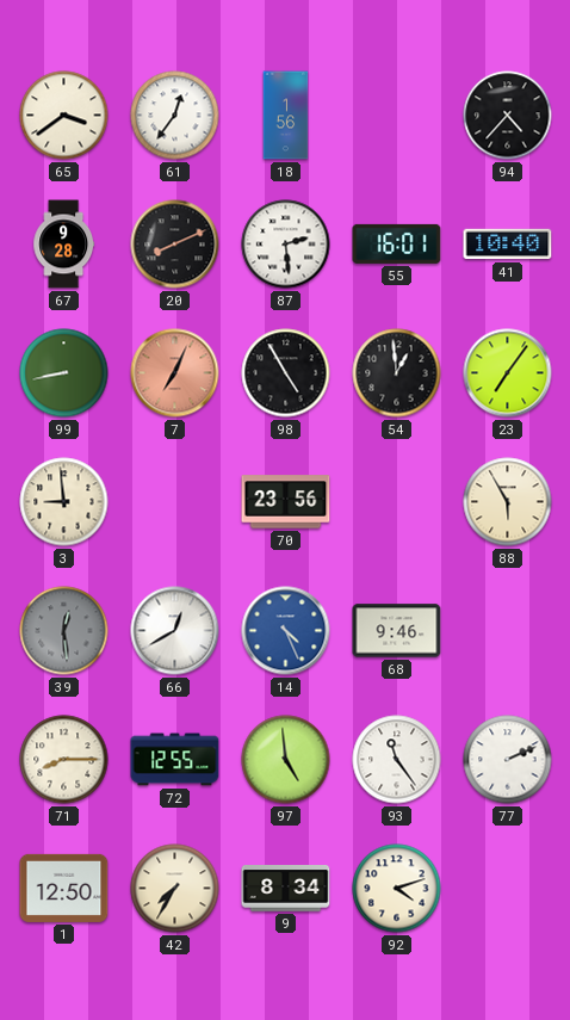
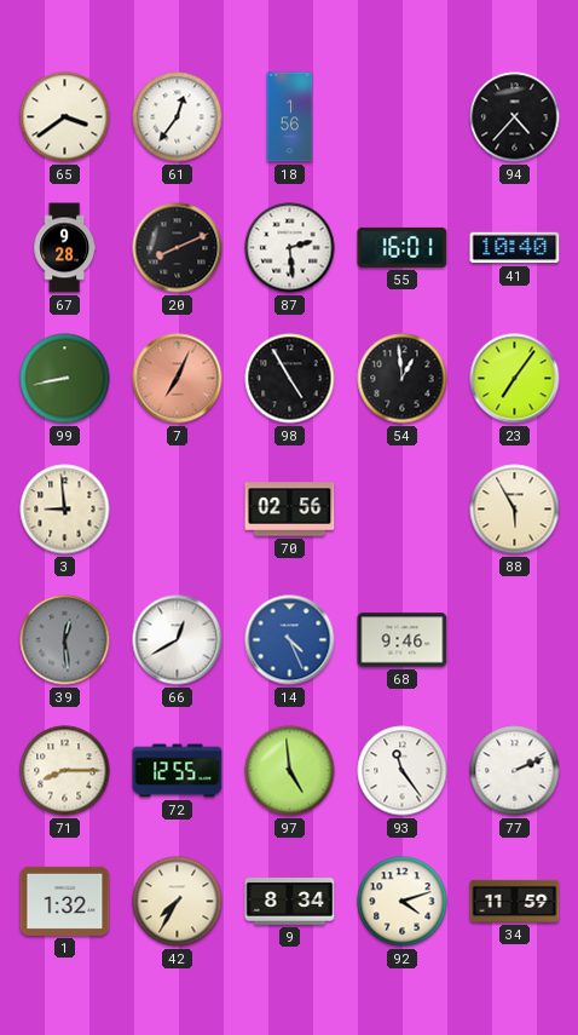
70: 23:56 -> 02:56
1: 12:50 -> 1:32
34: none -> 11:59
